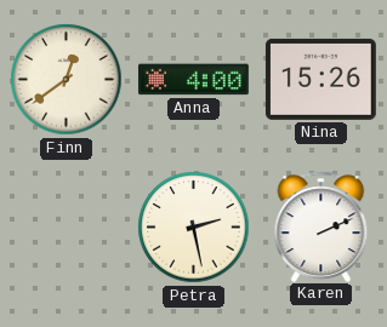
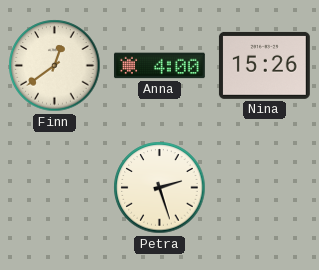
Petra: 2:28 -> 2:27
Karen: 2:11 -> none
